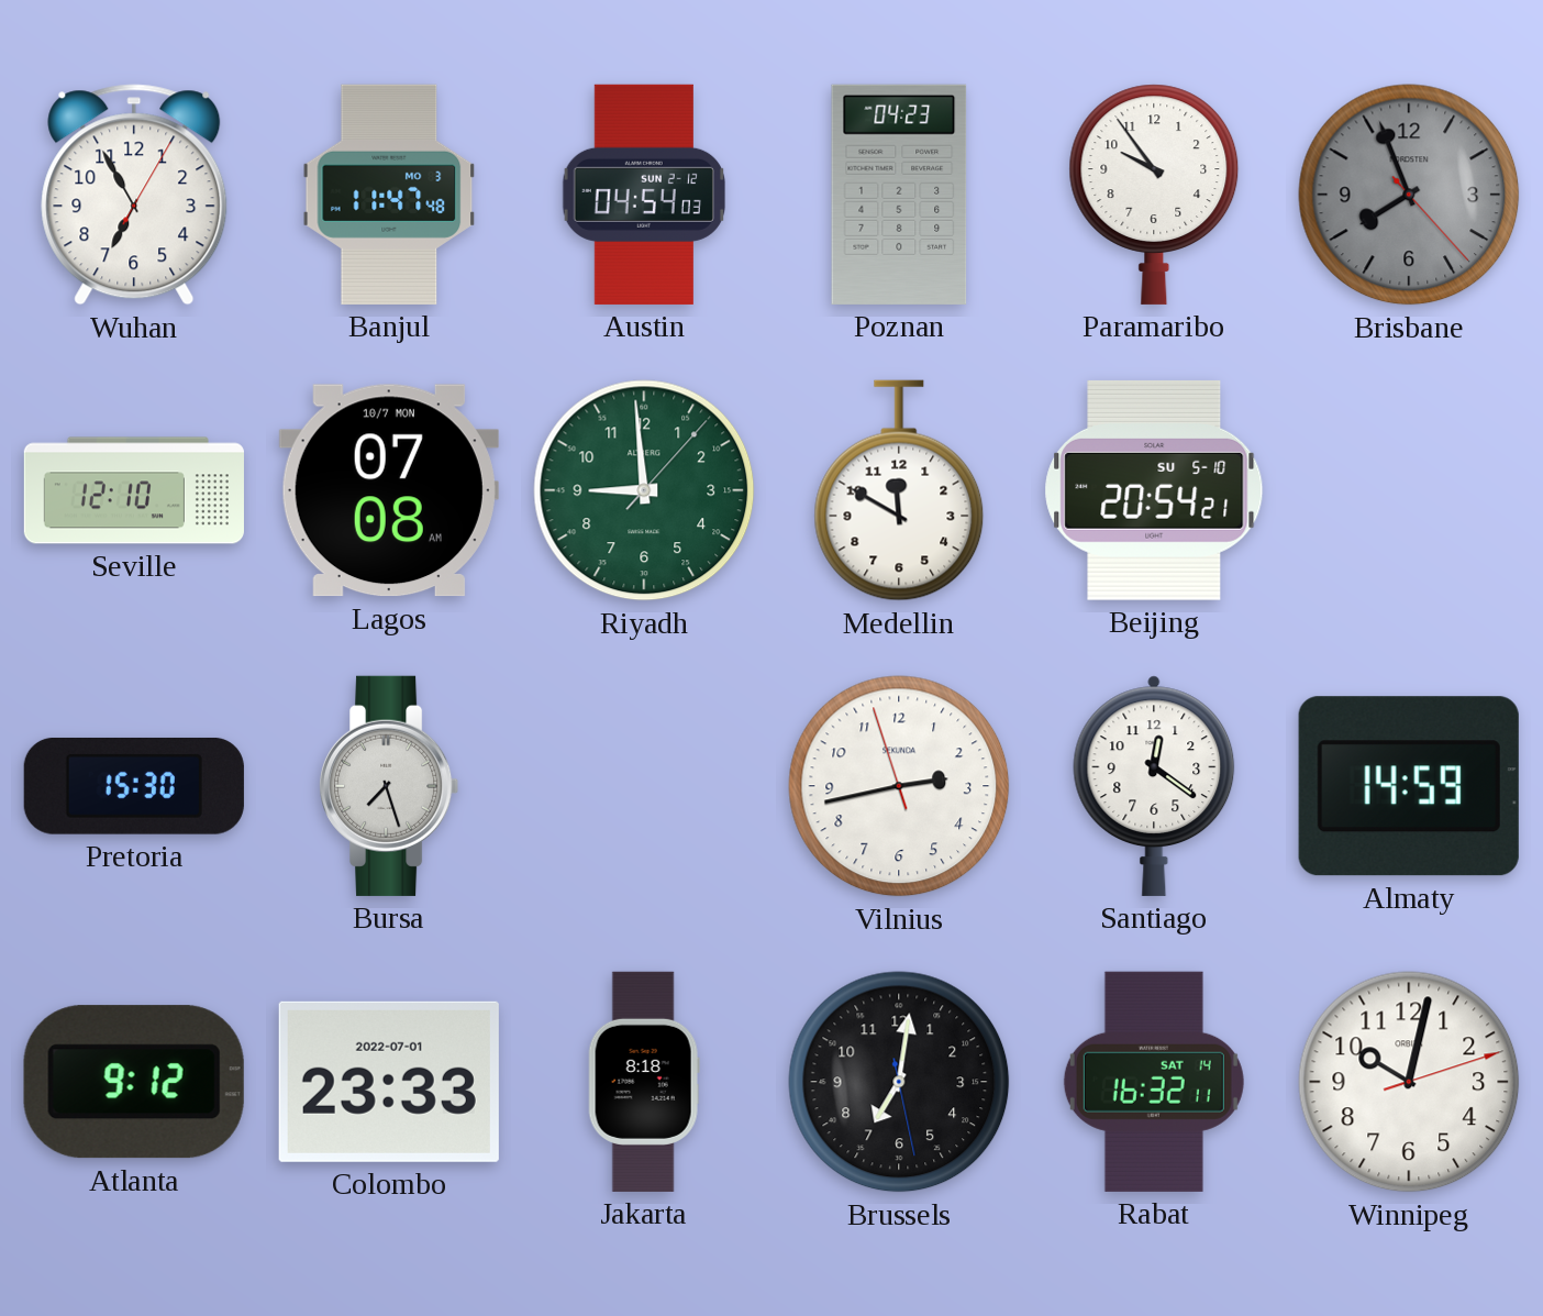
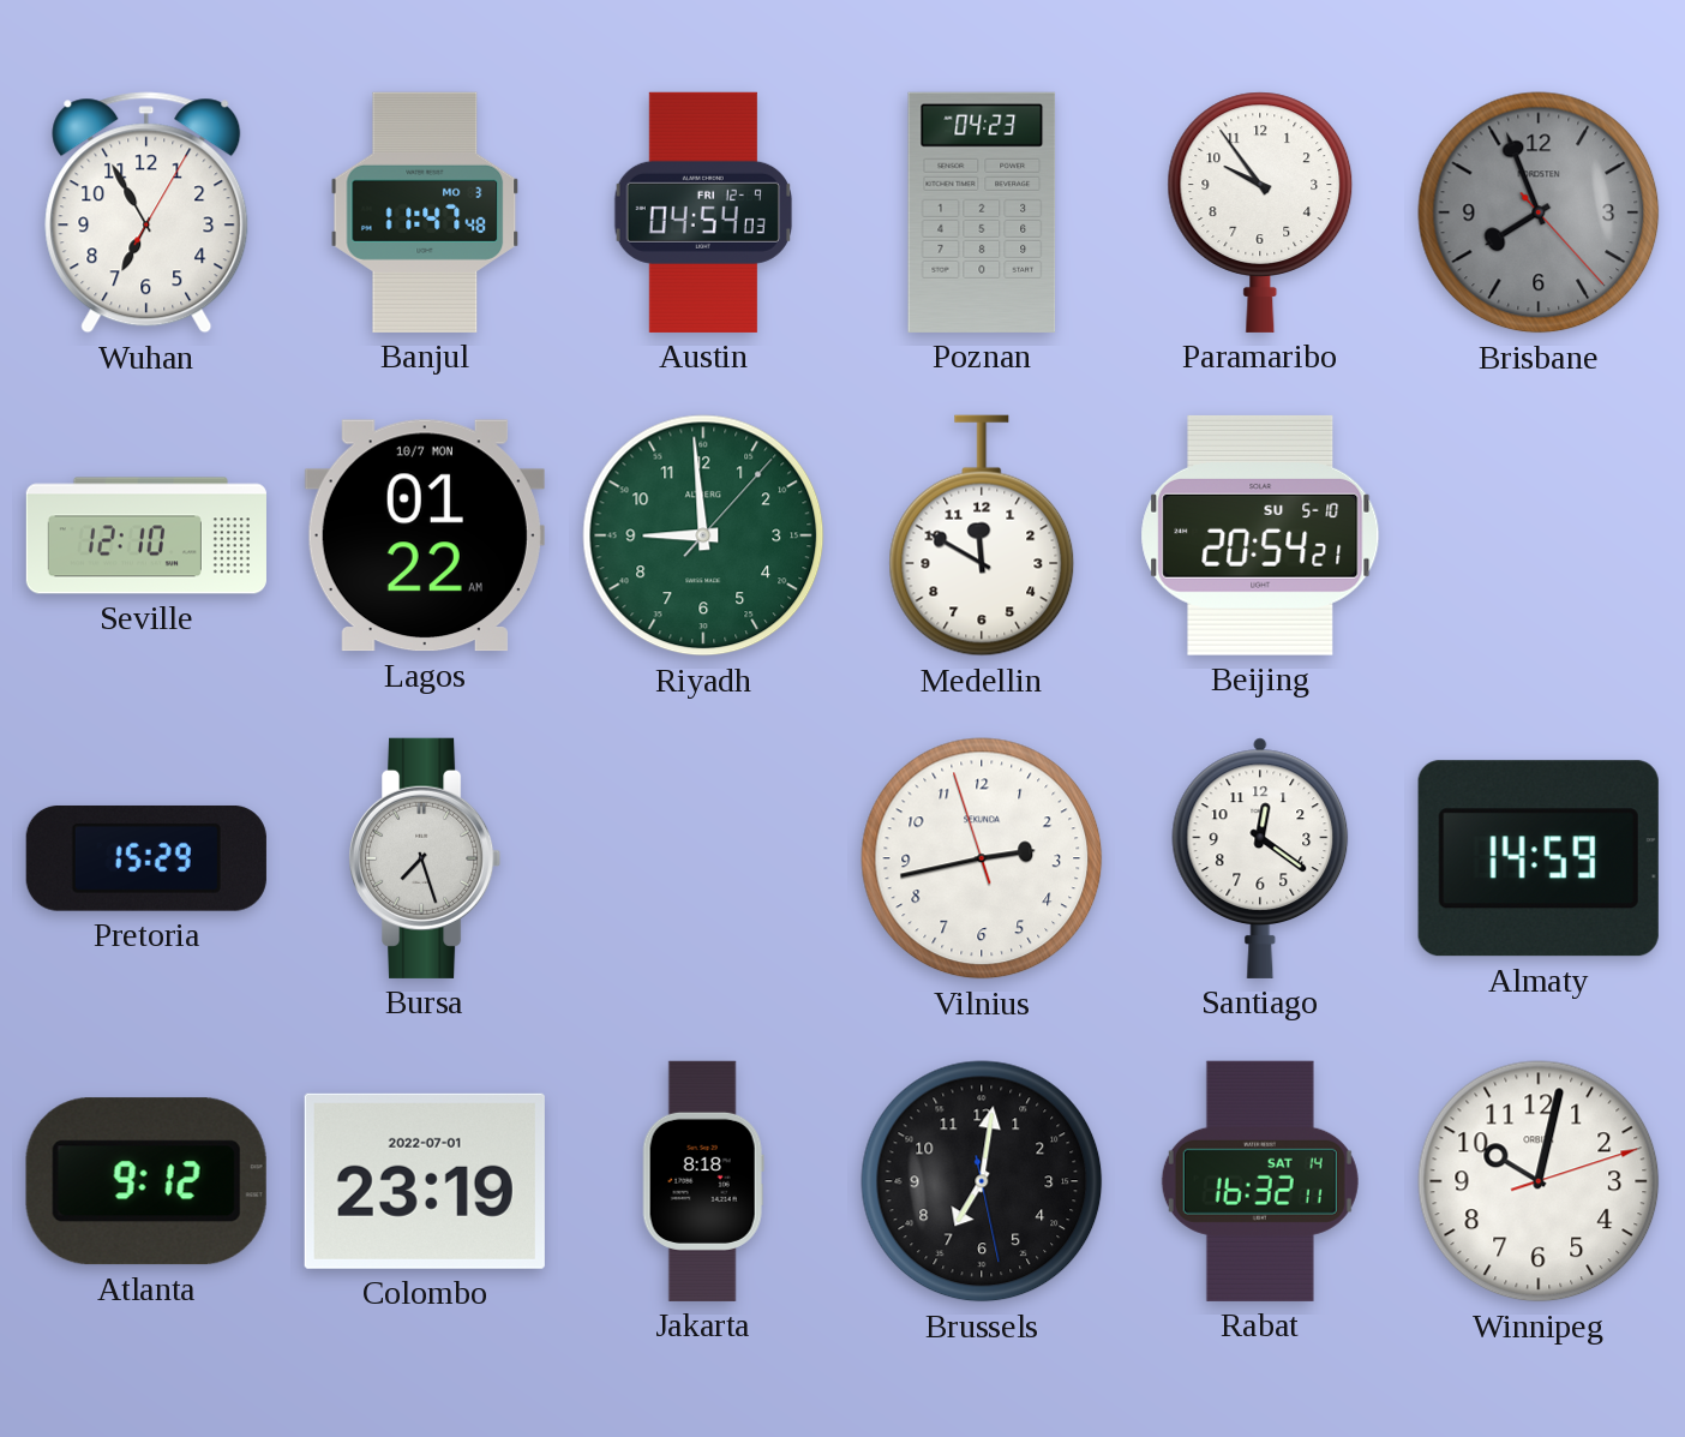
Austin date: SUN 2-12 -> FRI 12-9
Lagos: 07:08 -> 01:22
Pretoria: 15:30 -> 15:29
Colombo: 23:33 -> 23:19
